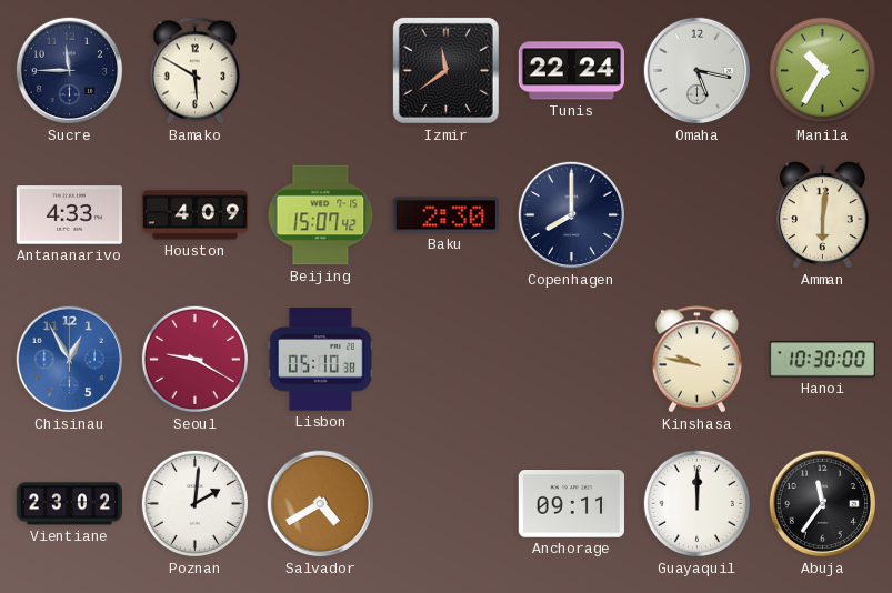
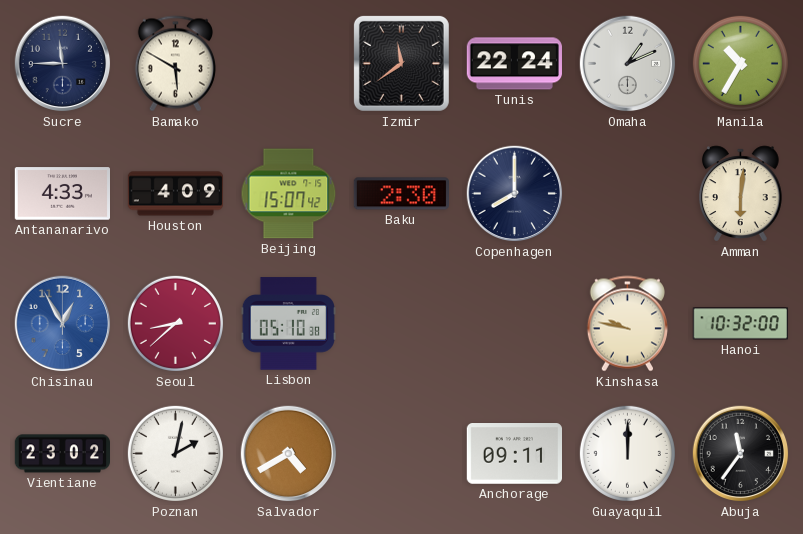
Omaha: 5:17 -> 1:11
Seoul: 9:20 -> 8:38
Hanoi: 10:30 -> 10:32
Poznan: 2:01 -> 2:02
